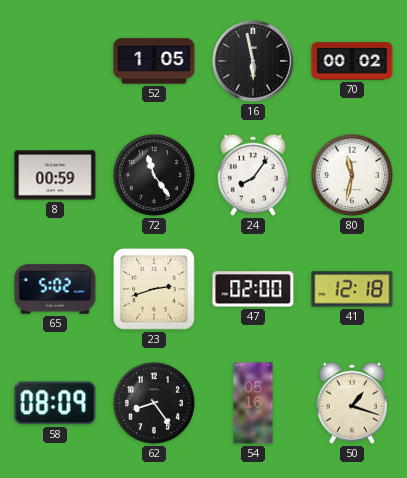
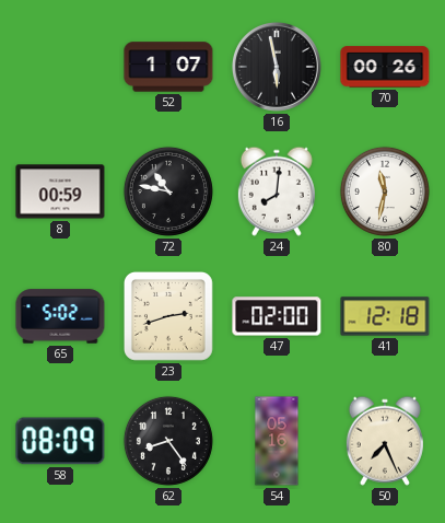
52: 1:05 -> 1:07
70: 00:02 -> 00:26
72: 11:24 -> 10:47
24: 8:06 -> 8:01
50: 1:18 -> 7:26
